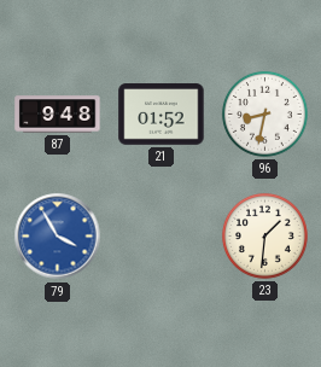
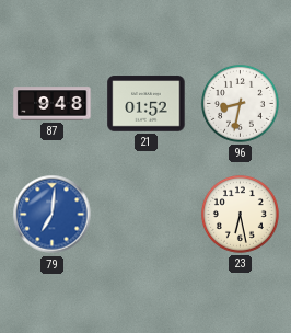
79: 3:55 -> 7:01
23: 1:31 -> 6:28
